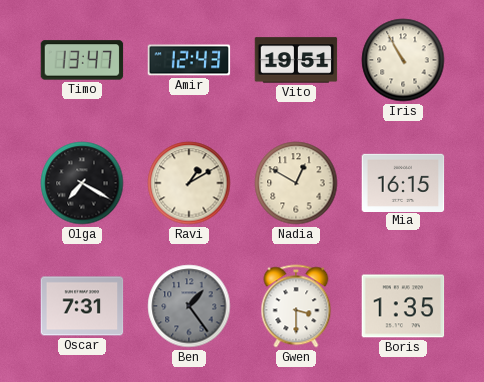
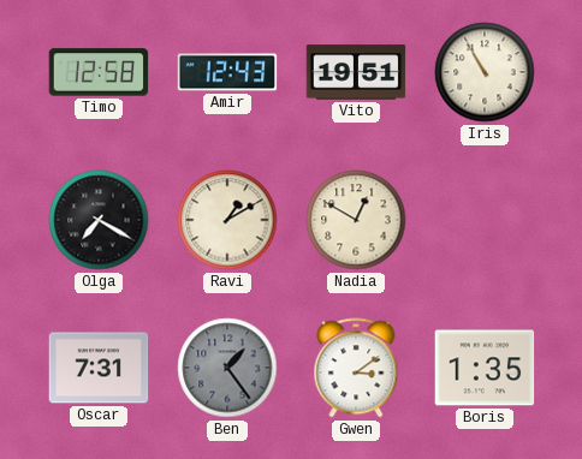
Timo: 13:47 -> 12:58
Mia: 16:15 -> none
Gwen: 3:30 -> 3:09
